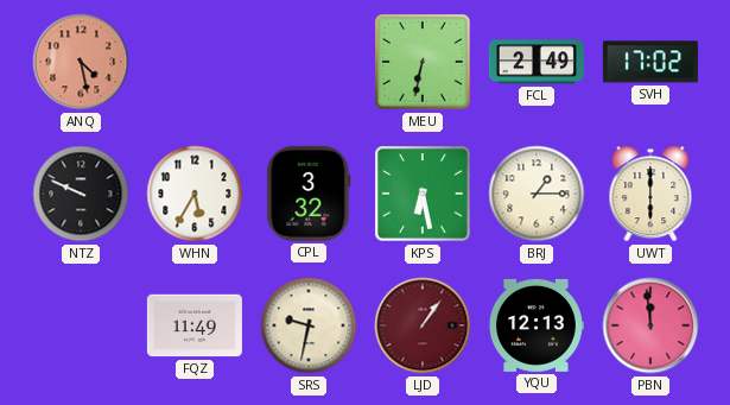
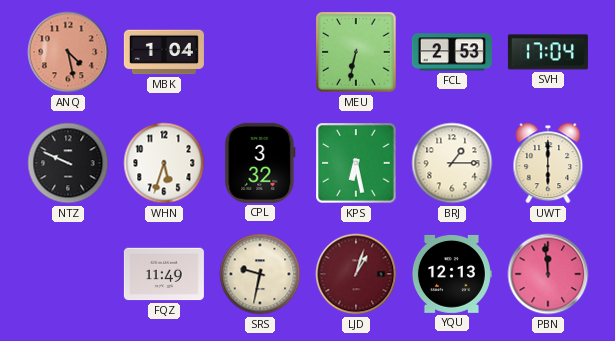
MBK: none -> 1:04
FCL: 2:49 -> 2:53
SVH: 17:02 -> 17:04
WHN: 5:35 -> 5:33
LJD: 1:06 -> 1:03
